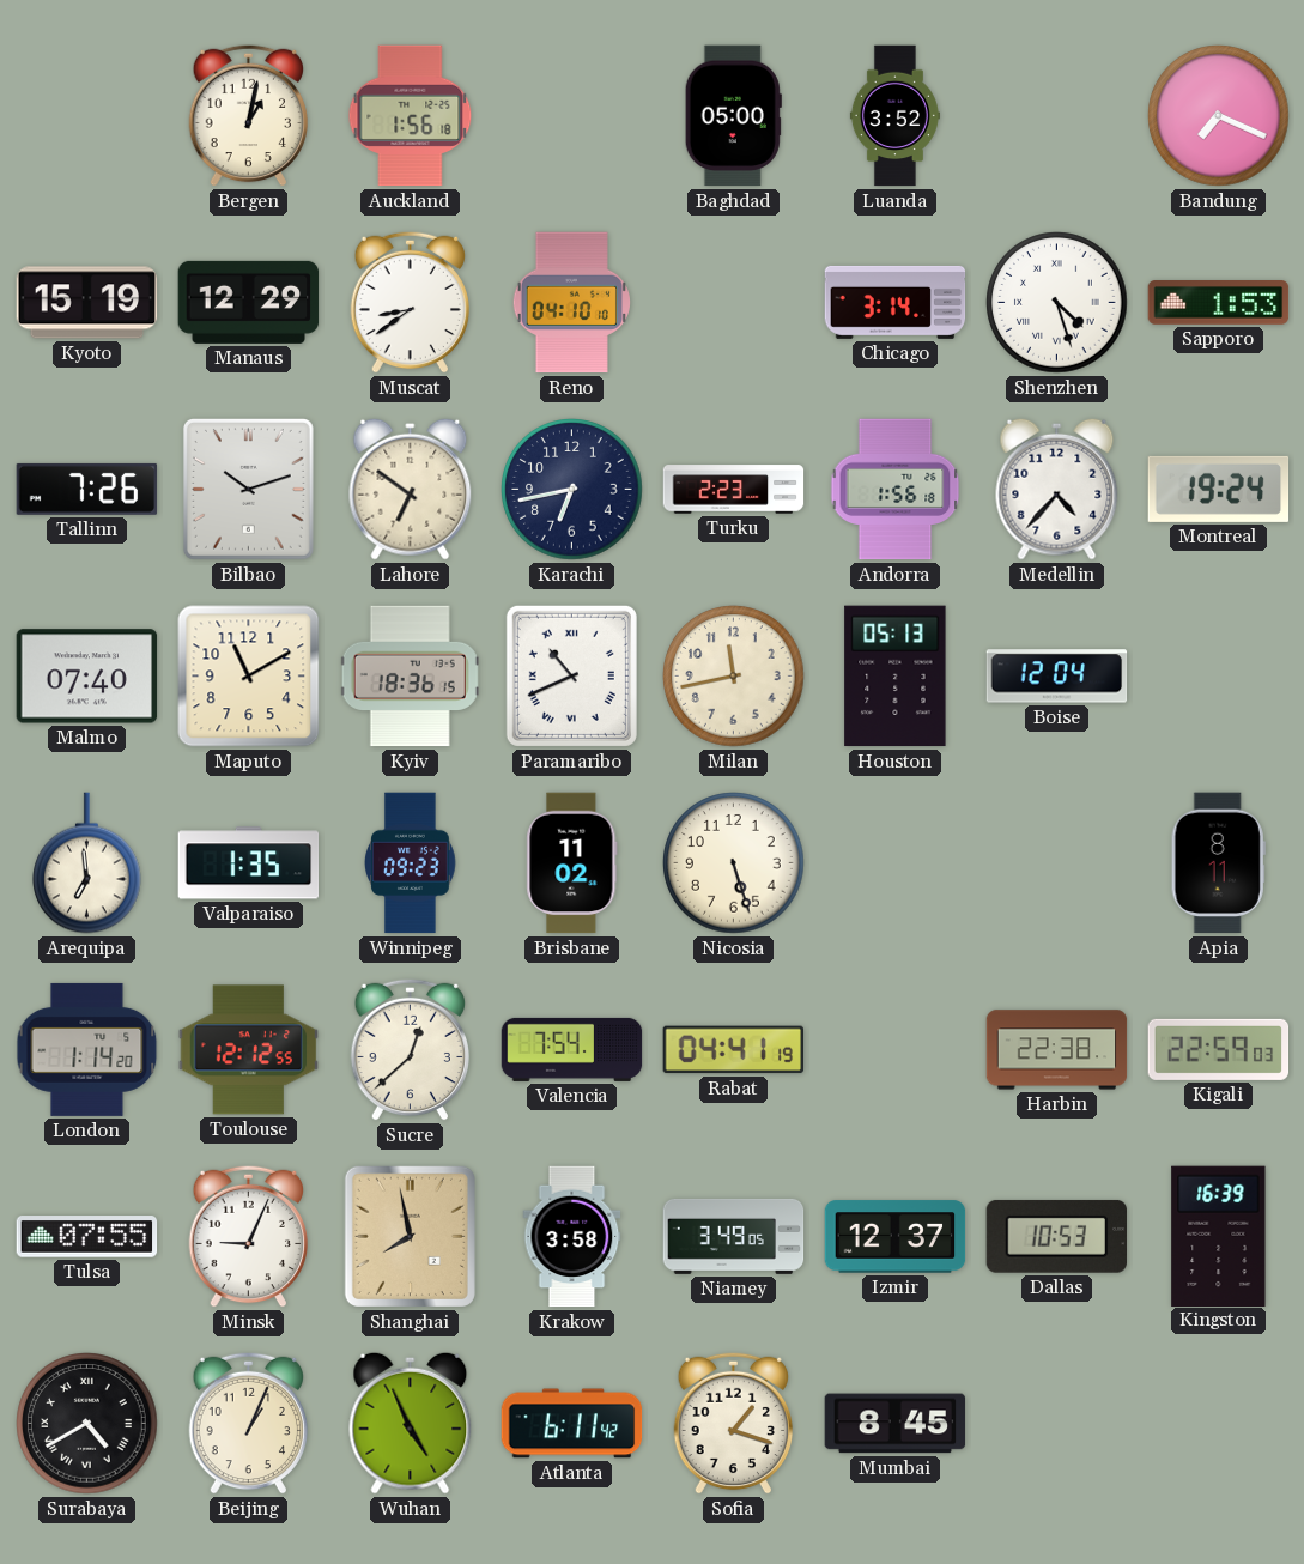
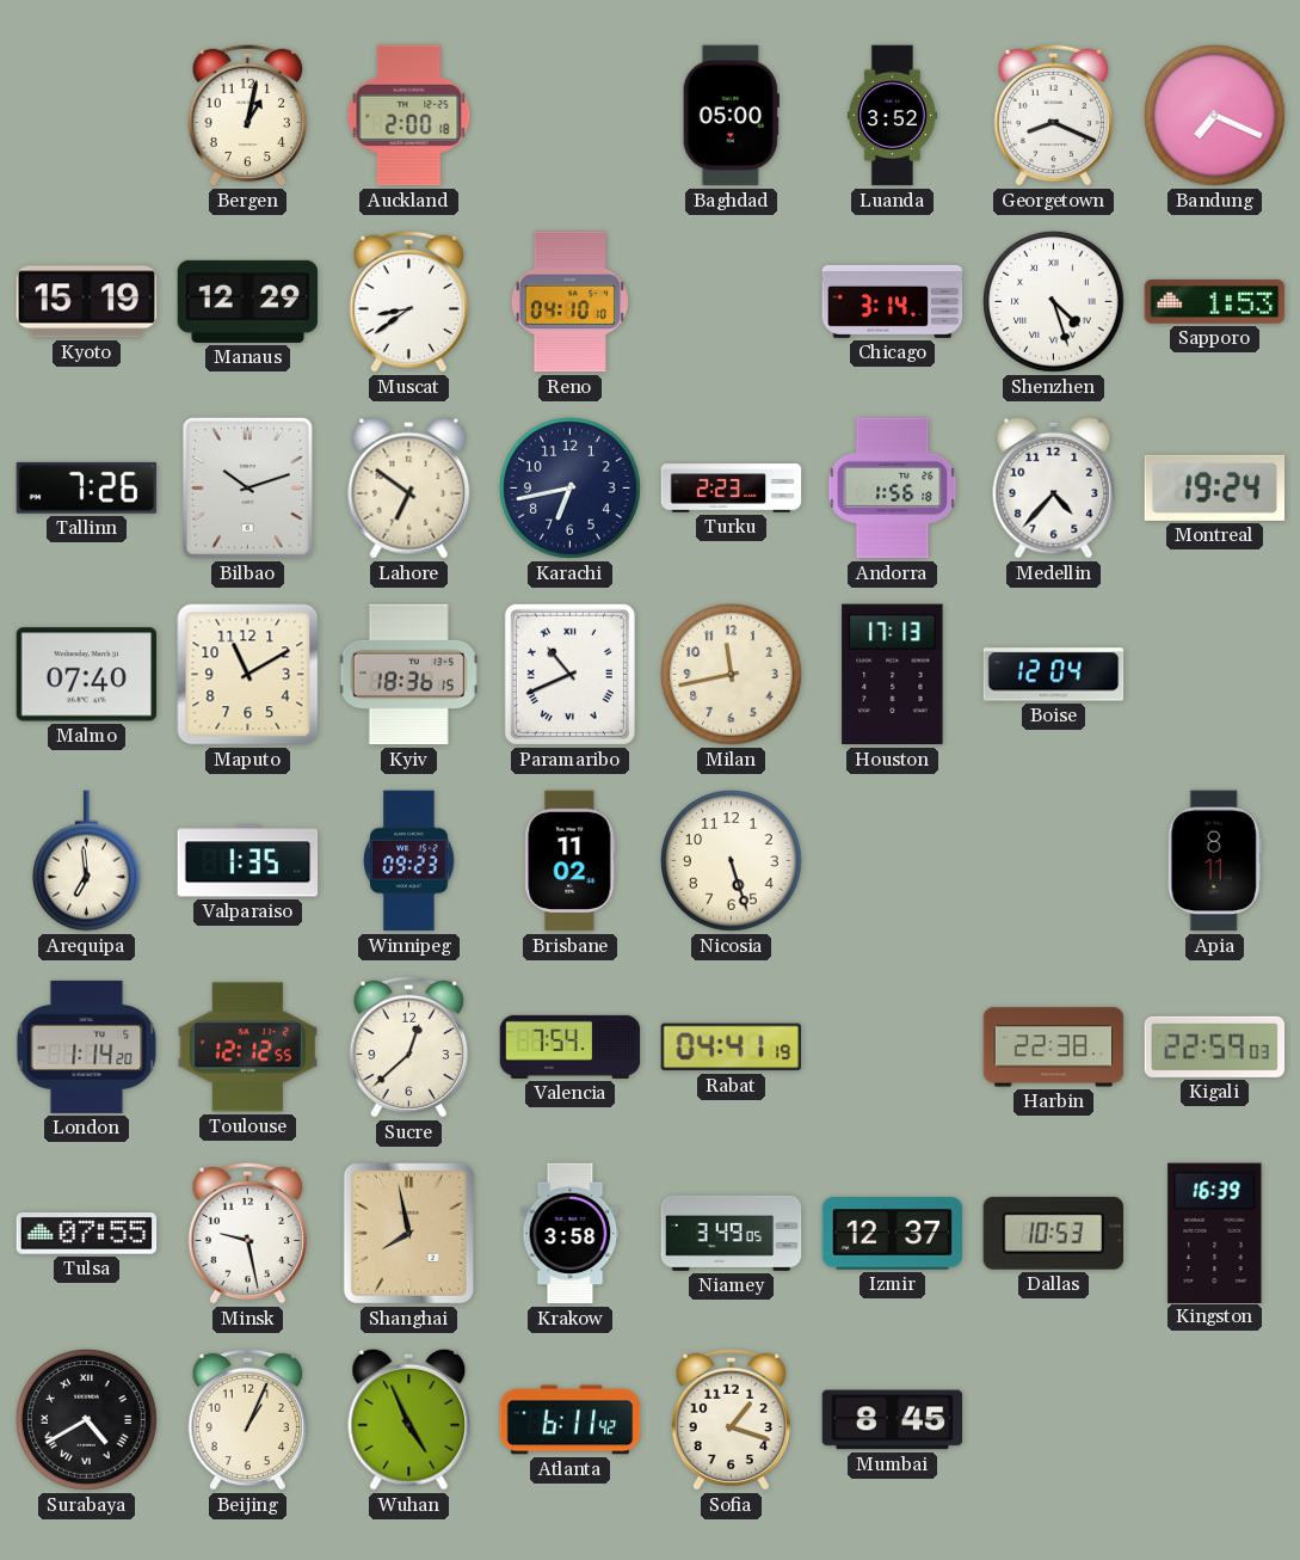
Auckland: 1:56 -> 2:00
Georgetown: none -> 8:19
Houston: 05:13 -> 17:13
Minsk: 9:04 -> 9:28
